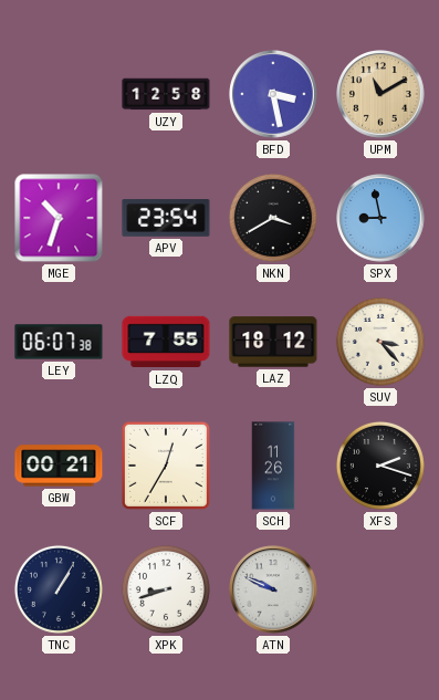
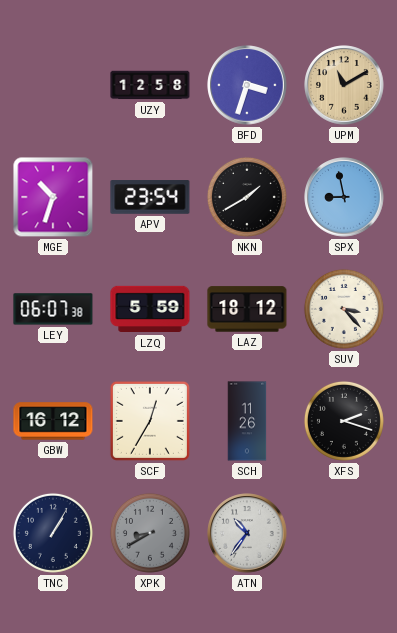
BFD: 3:28 -> 3:33
NKN: 3:40 -> 1:40
LZQ: 7:55 -> 5:59
GBW: 00:21 -> 16:12
XPK: 8:42 -> 8:40
XPK dial: white -> grey
ATN: 9:49 -> 10:36
